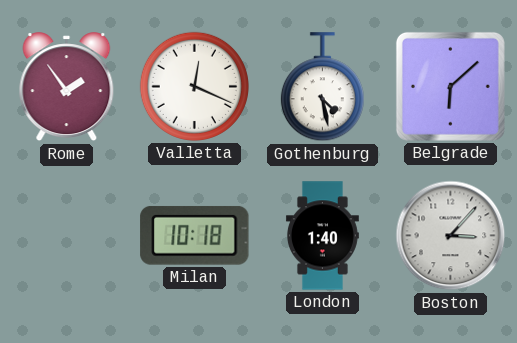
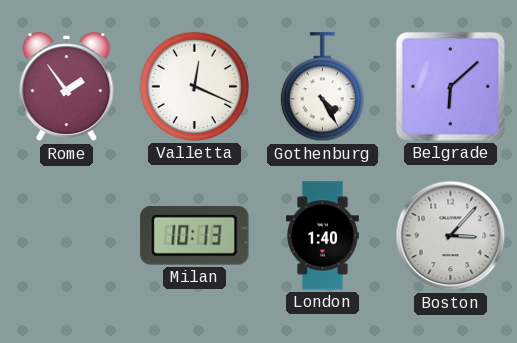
Gothenburg: 4:28 -> 4:25
Milan: 10:18 -> 10:13
